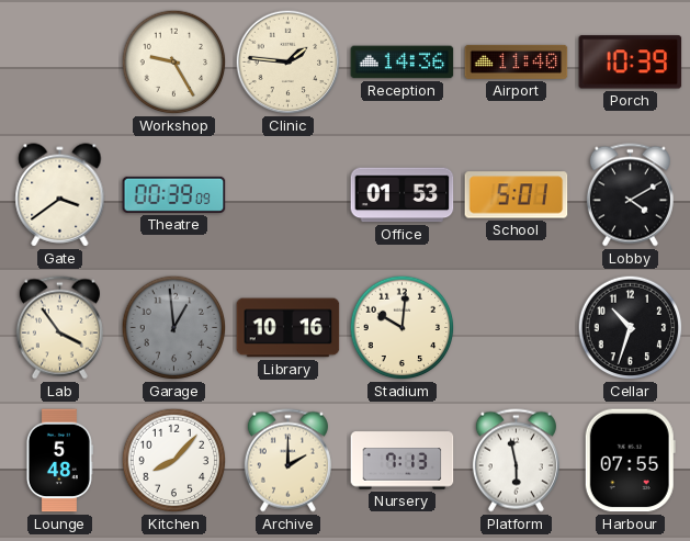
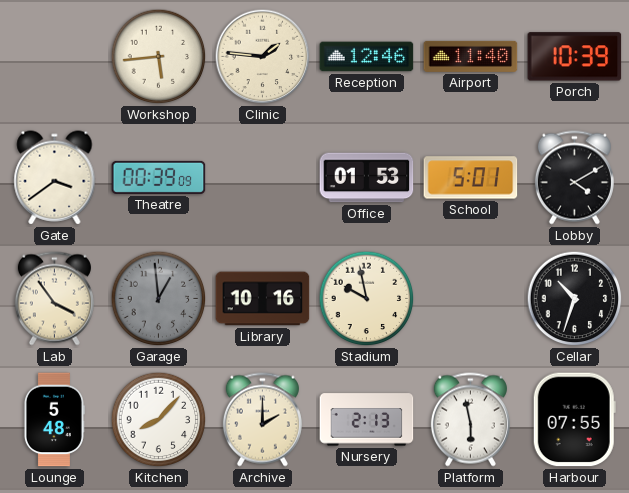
Workshop: 9:25 -> 5:44
Reception: 14:36 -> 12:46
Stadium: 10:01 -> 9:58
Nursery: 7:13 -> 2:13
